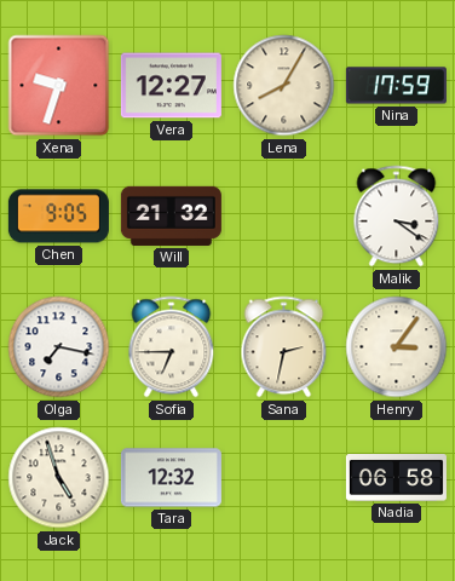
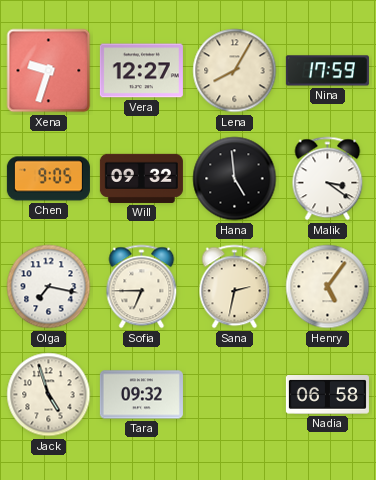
Will: 21:32 -> 09:32
Hana: none -> 4:59
Henry: 3:06 -> 5:06
Tara: 12:32 -> 09:32
